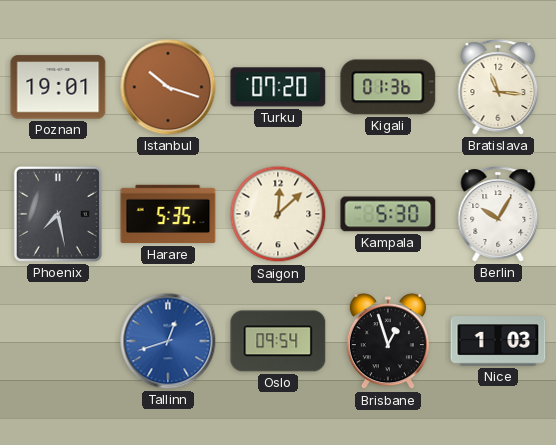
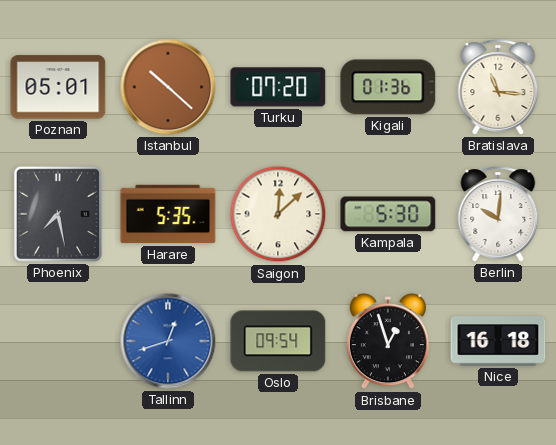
Poznan: 19:01 -> 05:01
Istanbul: 10:18 -> 10:22
Berlin: 10:05 -> 10:01
Nice: 1:03 -> 16:18
